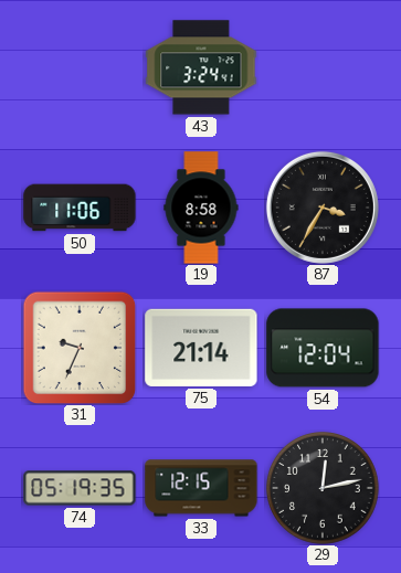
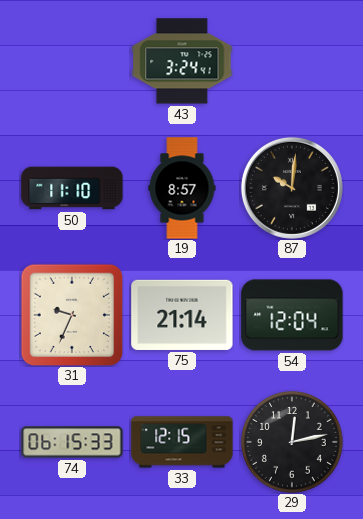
50: 11:06 -> 11:10
19: 8:58 -> 8:57
87: 3:35 -> 10:01
74: 05:19 -> 06:15
